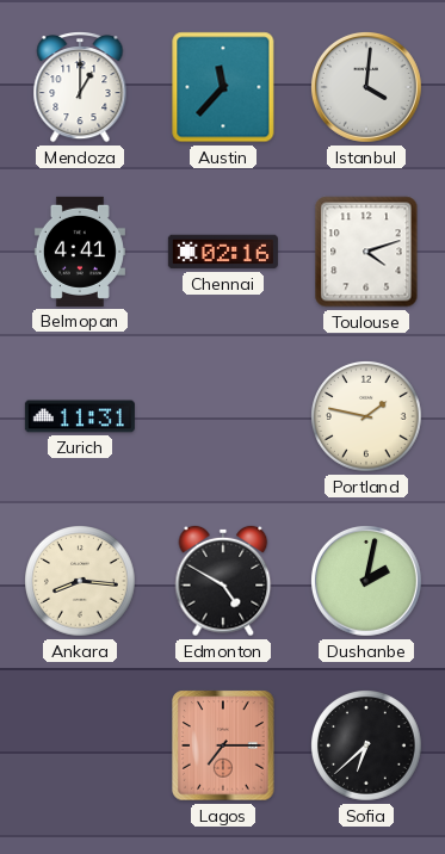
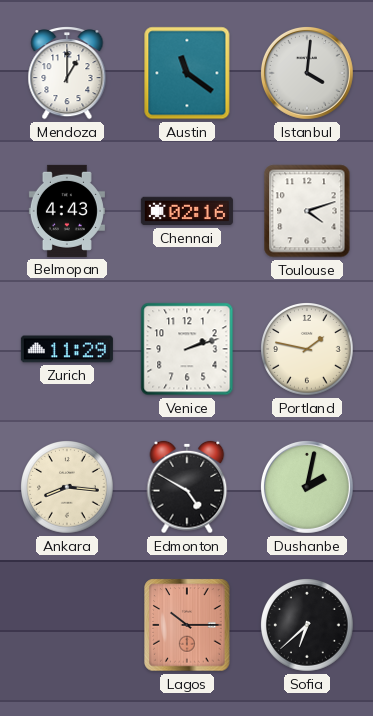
Austin: 11:37 -> 11:21
Belmopan: 4:41 -> 4:43
Zurich: 11:31 -> 11:29
Venice: none -> 2:12
Lagos: 7:15 -> 10:15
